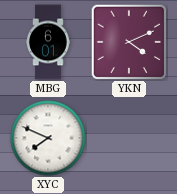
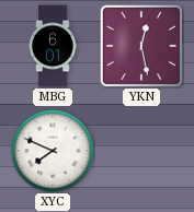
YKN: 4:11 -> 12:28
